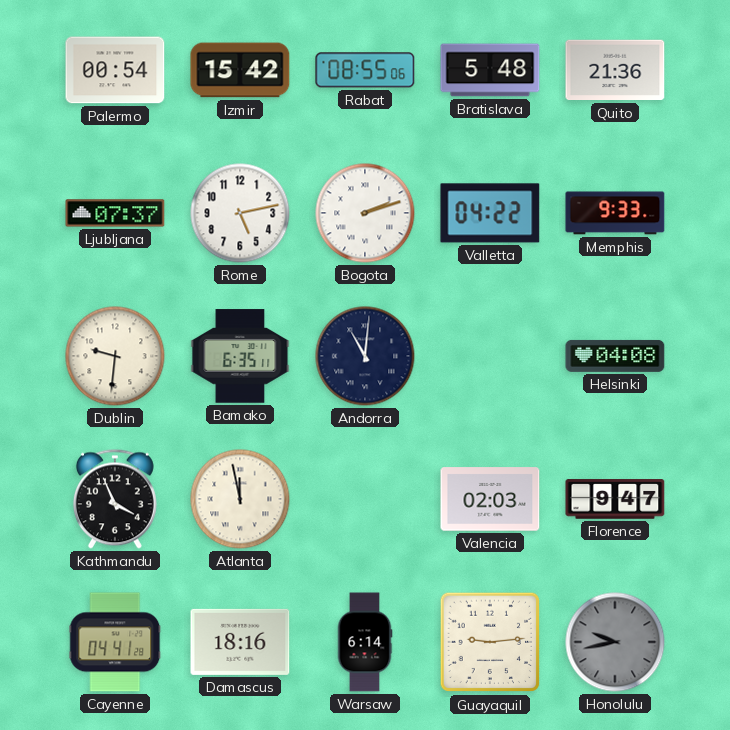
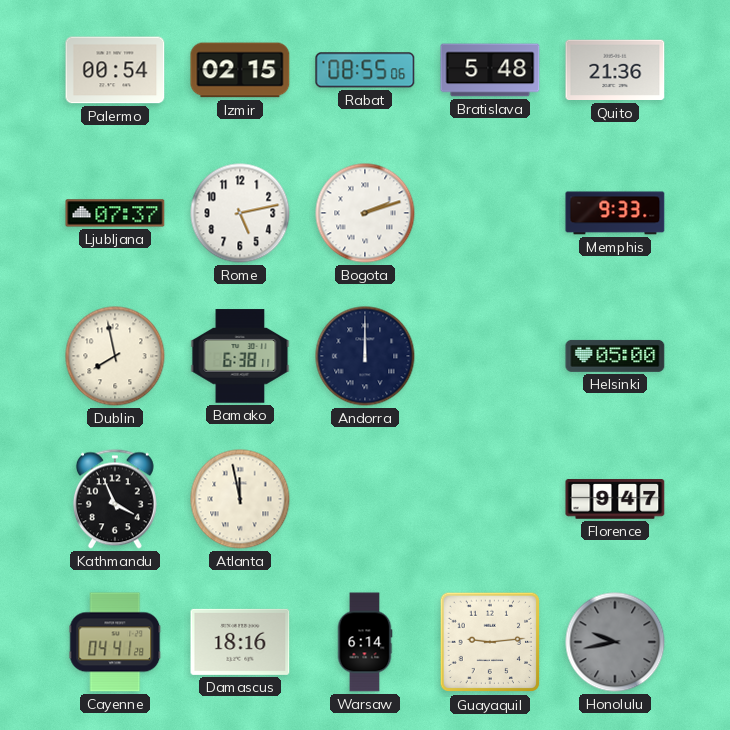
Izmir: 15:42 -> 02:15
Valletta: 04:22 -> none
Dublin: 9:31 -> 7:58
Bamako: 6:35 -> 6:38
Andorra: 11:01 -> 12:00
Helsinki: 04:08 -> 05:00
Valencia: 02:03 -> none
